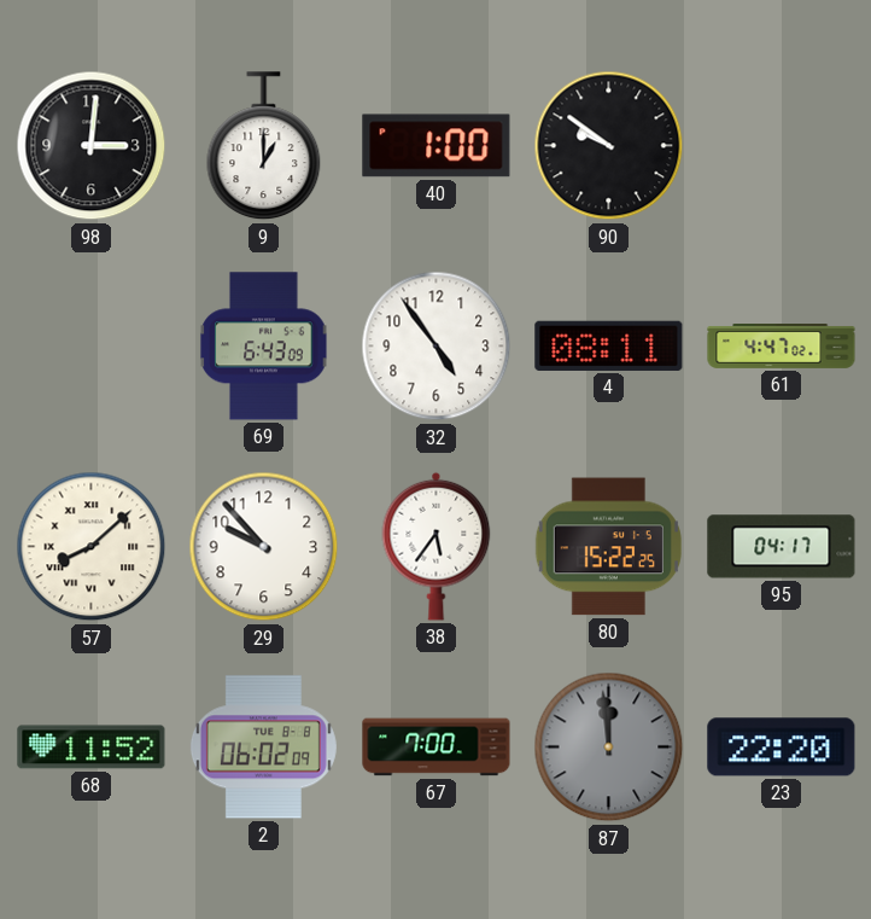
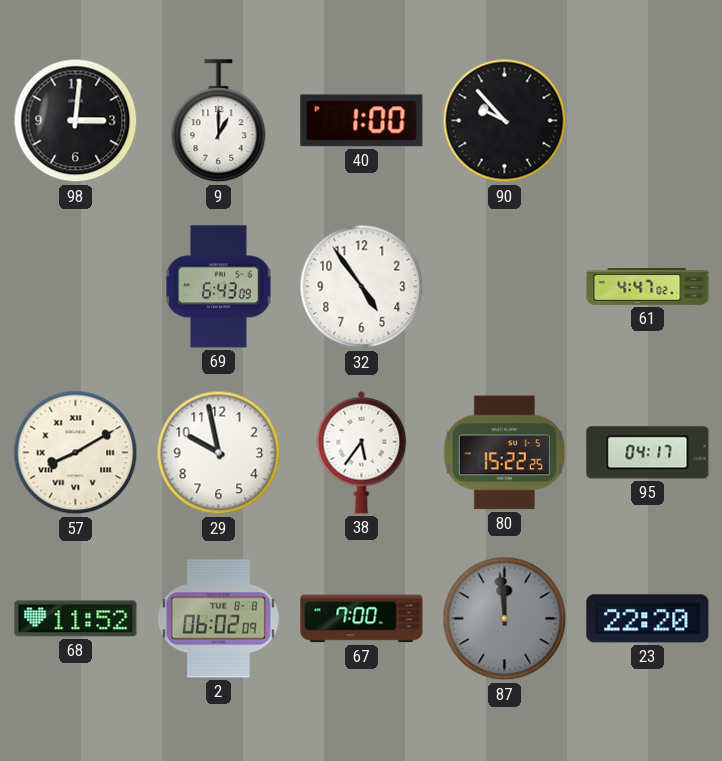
90: 9:51 -> 9:53
4: 08:11 -> none
57: 8:08 -> 8:10
29: 9:53 -> 9:58
